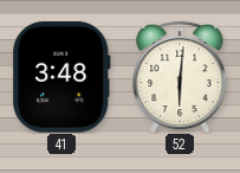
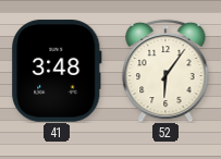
52: 6:01 -> 6:06
